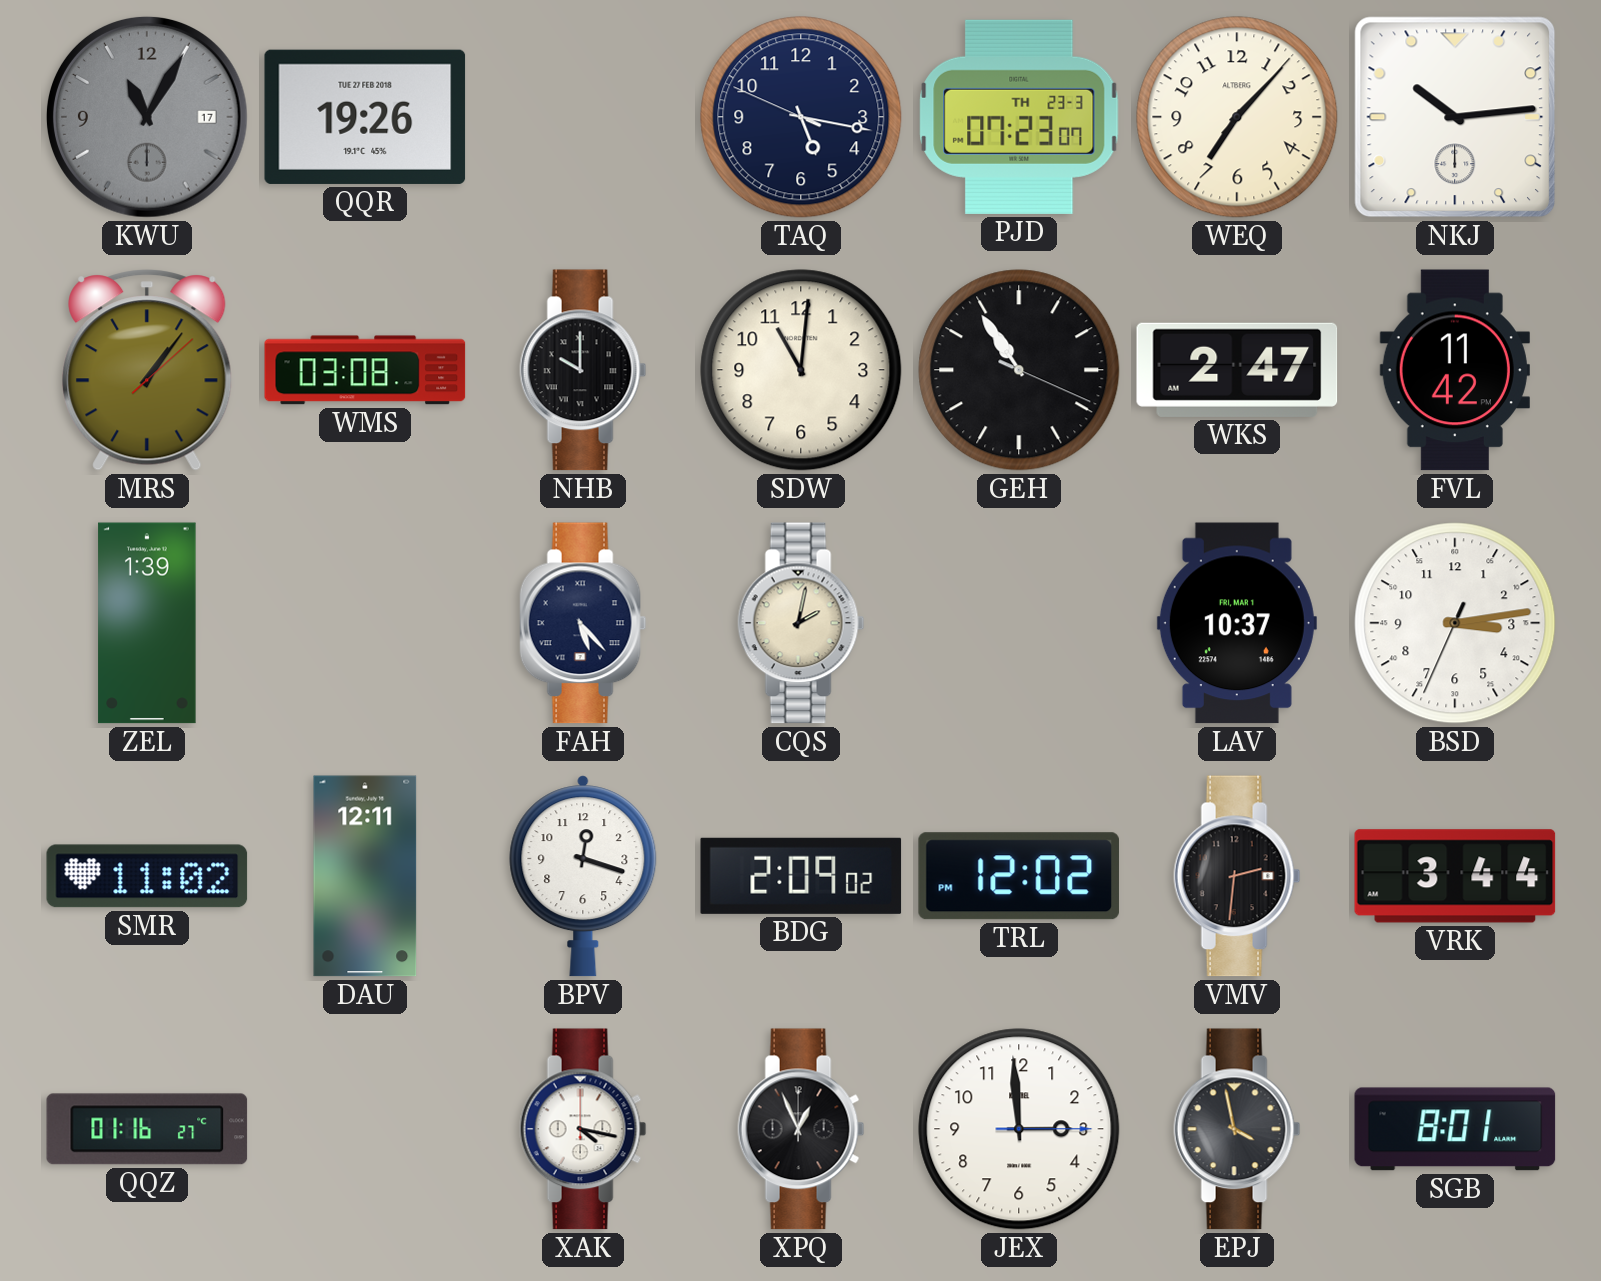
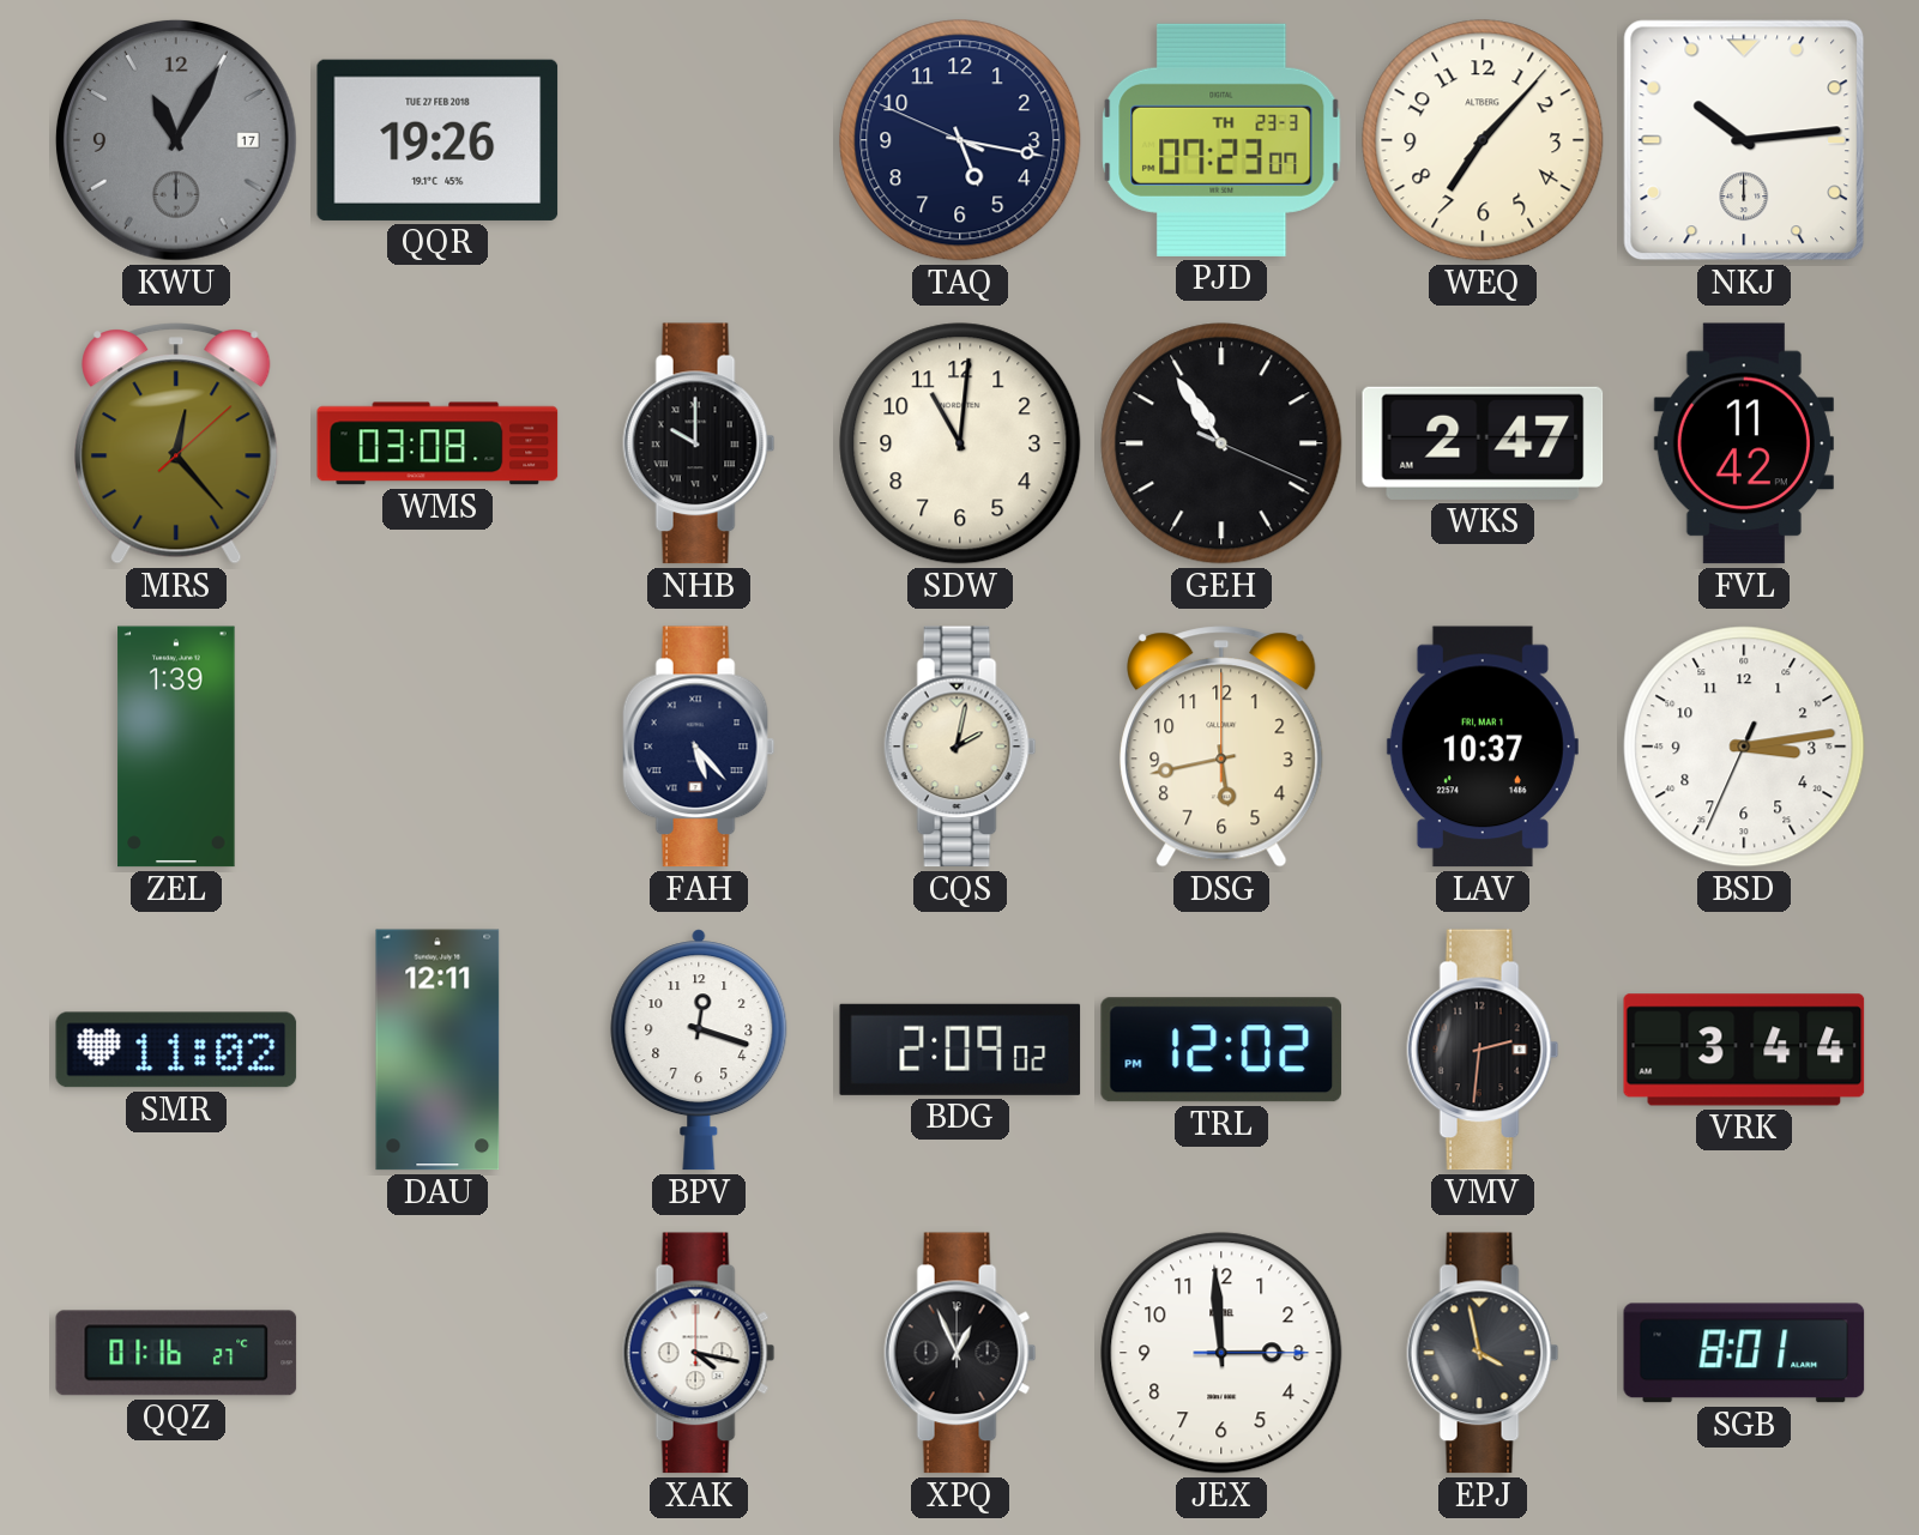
MRS: 1:06 -> 12:23
DSG: none -> 5:43
